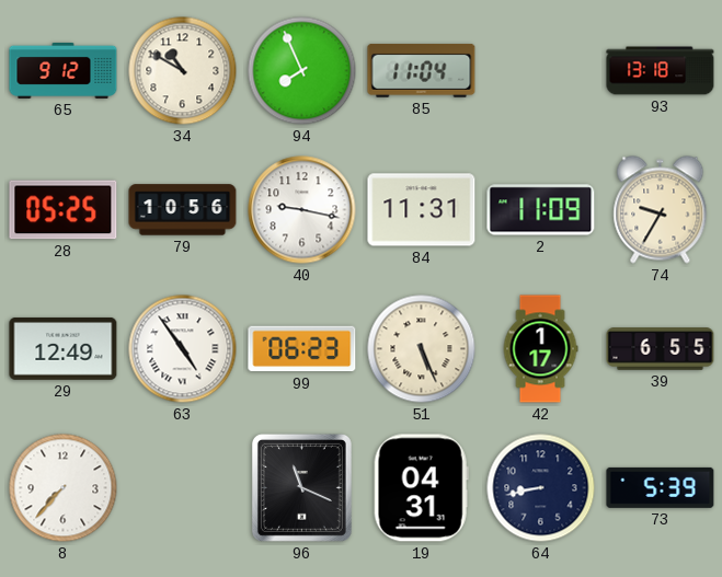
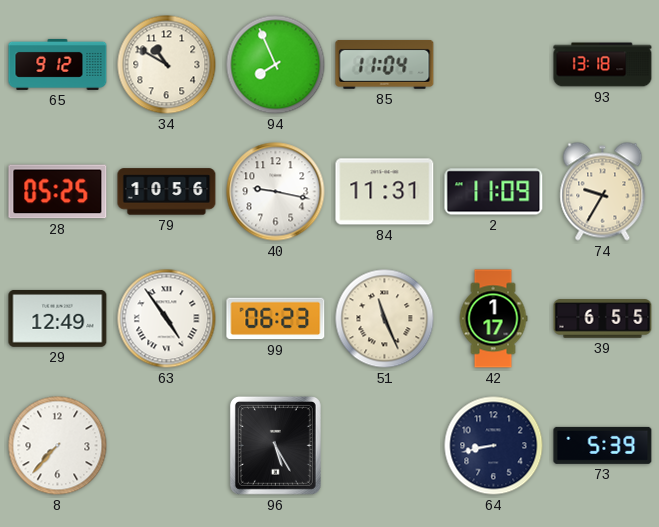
51: 5:26 -> 11:26
96: 11:19 -> 5:25
19: 04:31 -> none
